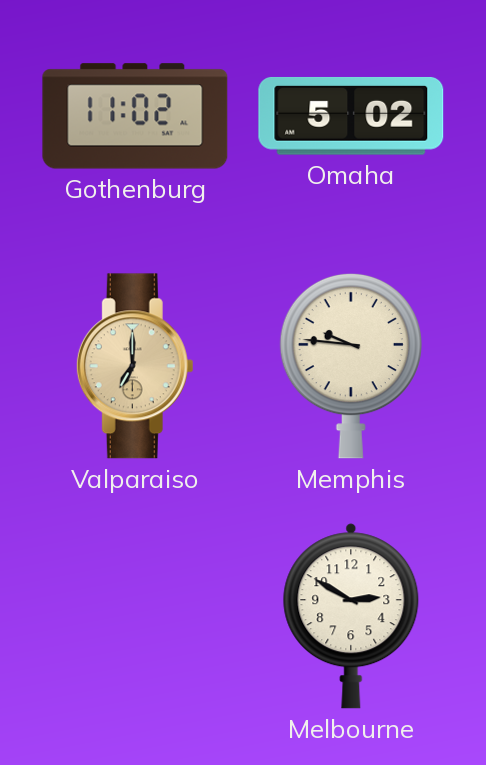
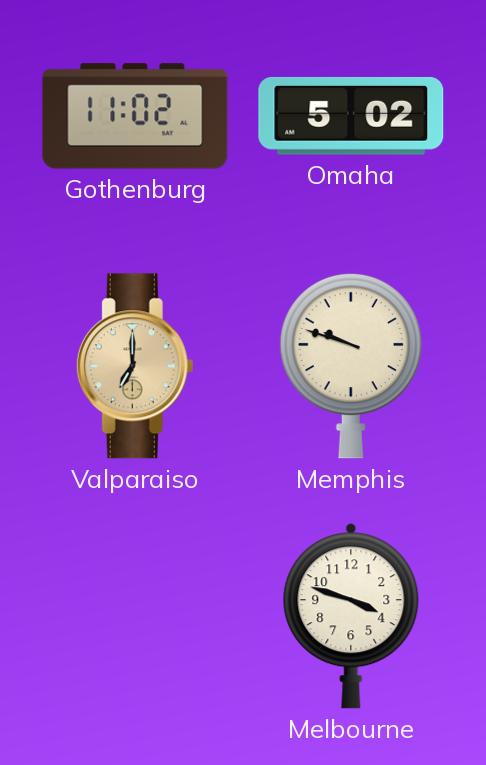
Memphis: 9:46 -> 9:48
Melbourne: 2:50 -> 3:48
